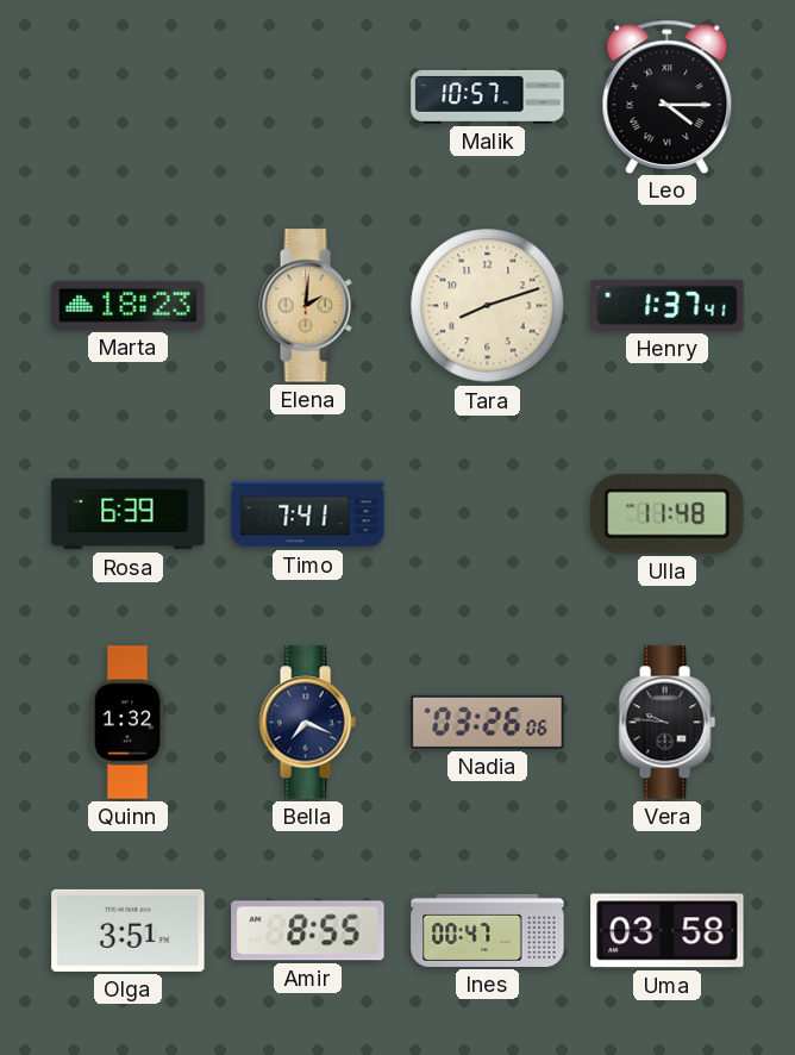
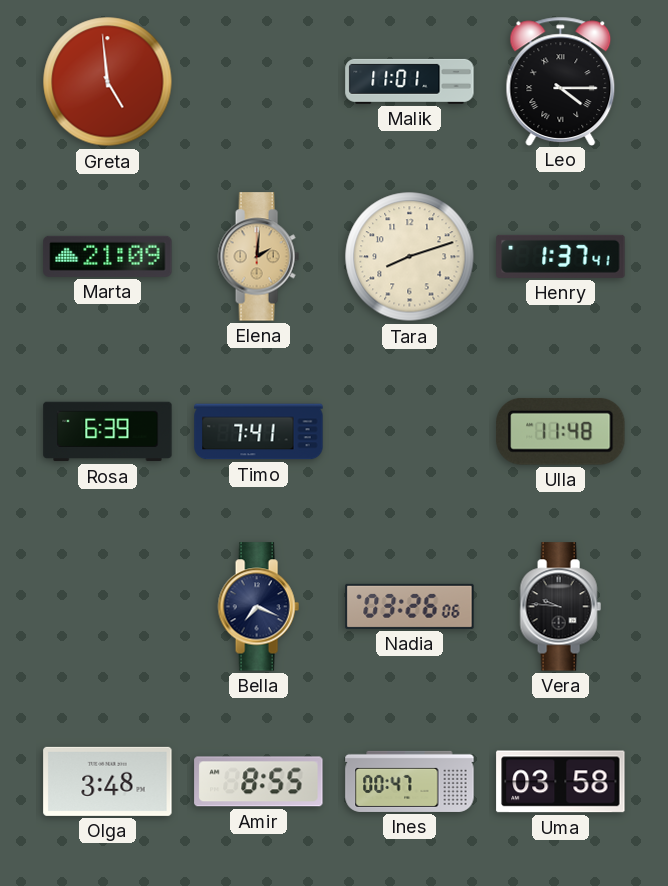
Greta: none -> 4:59
Malik: 10:57 -> 11:01
Marta: 18:23 -> 21:09
Quinn: 1:32 -> none
Olga: 3:51 -> 3:48
